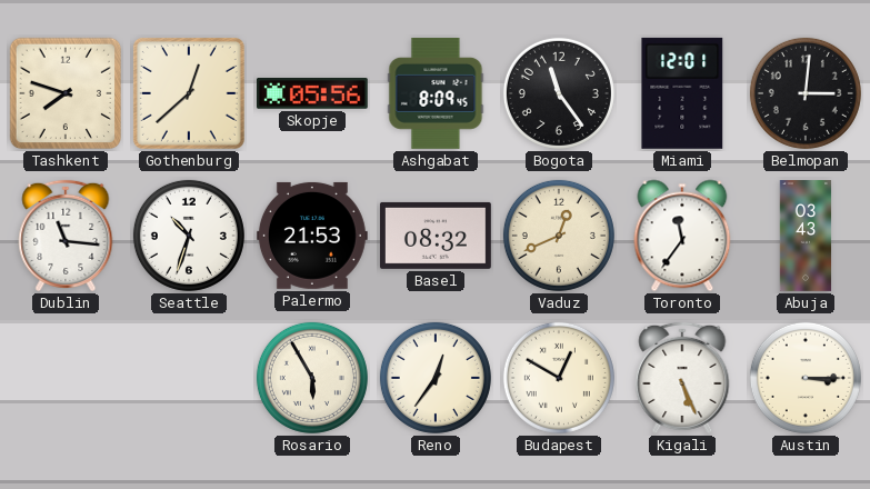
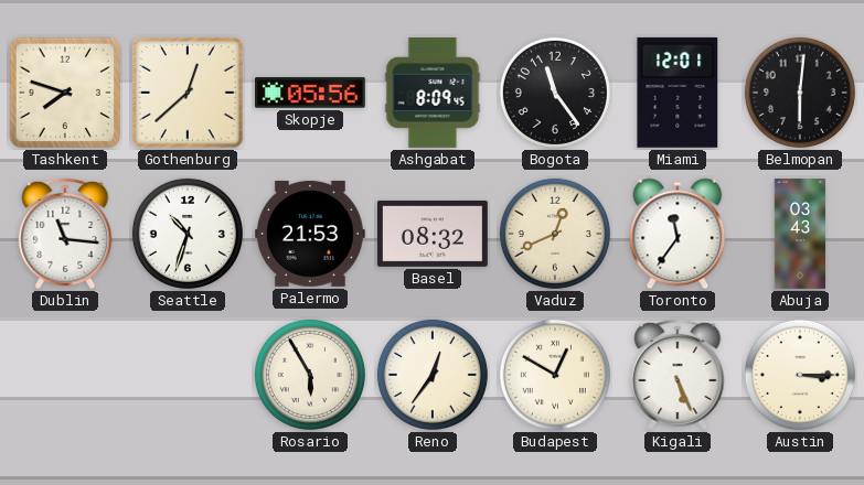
Belmopan: 3:01 -> 6:01
